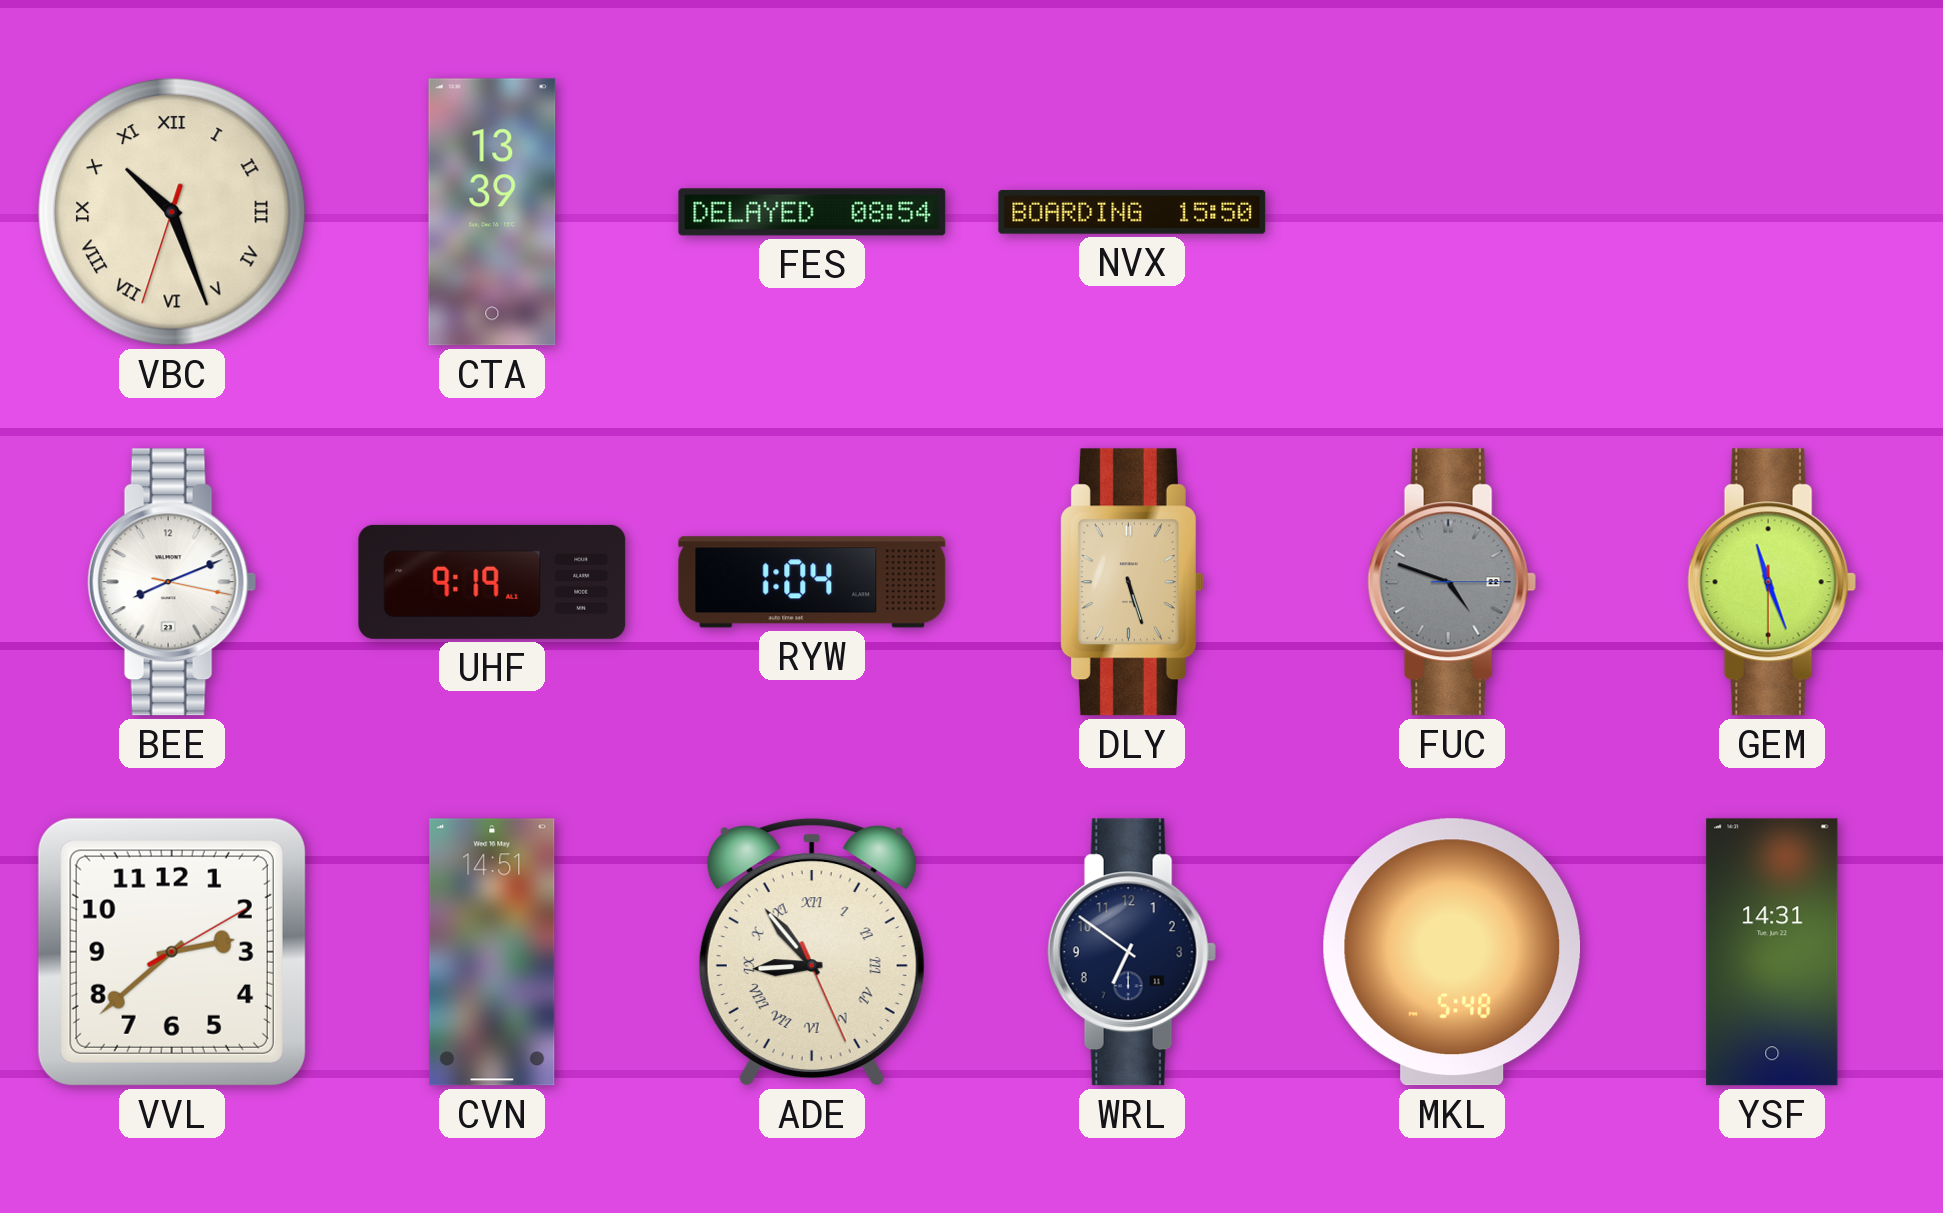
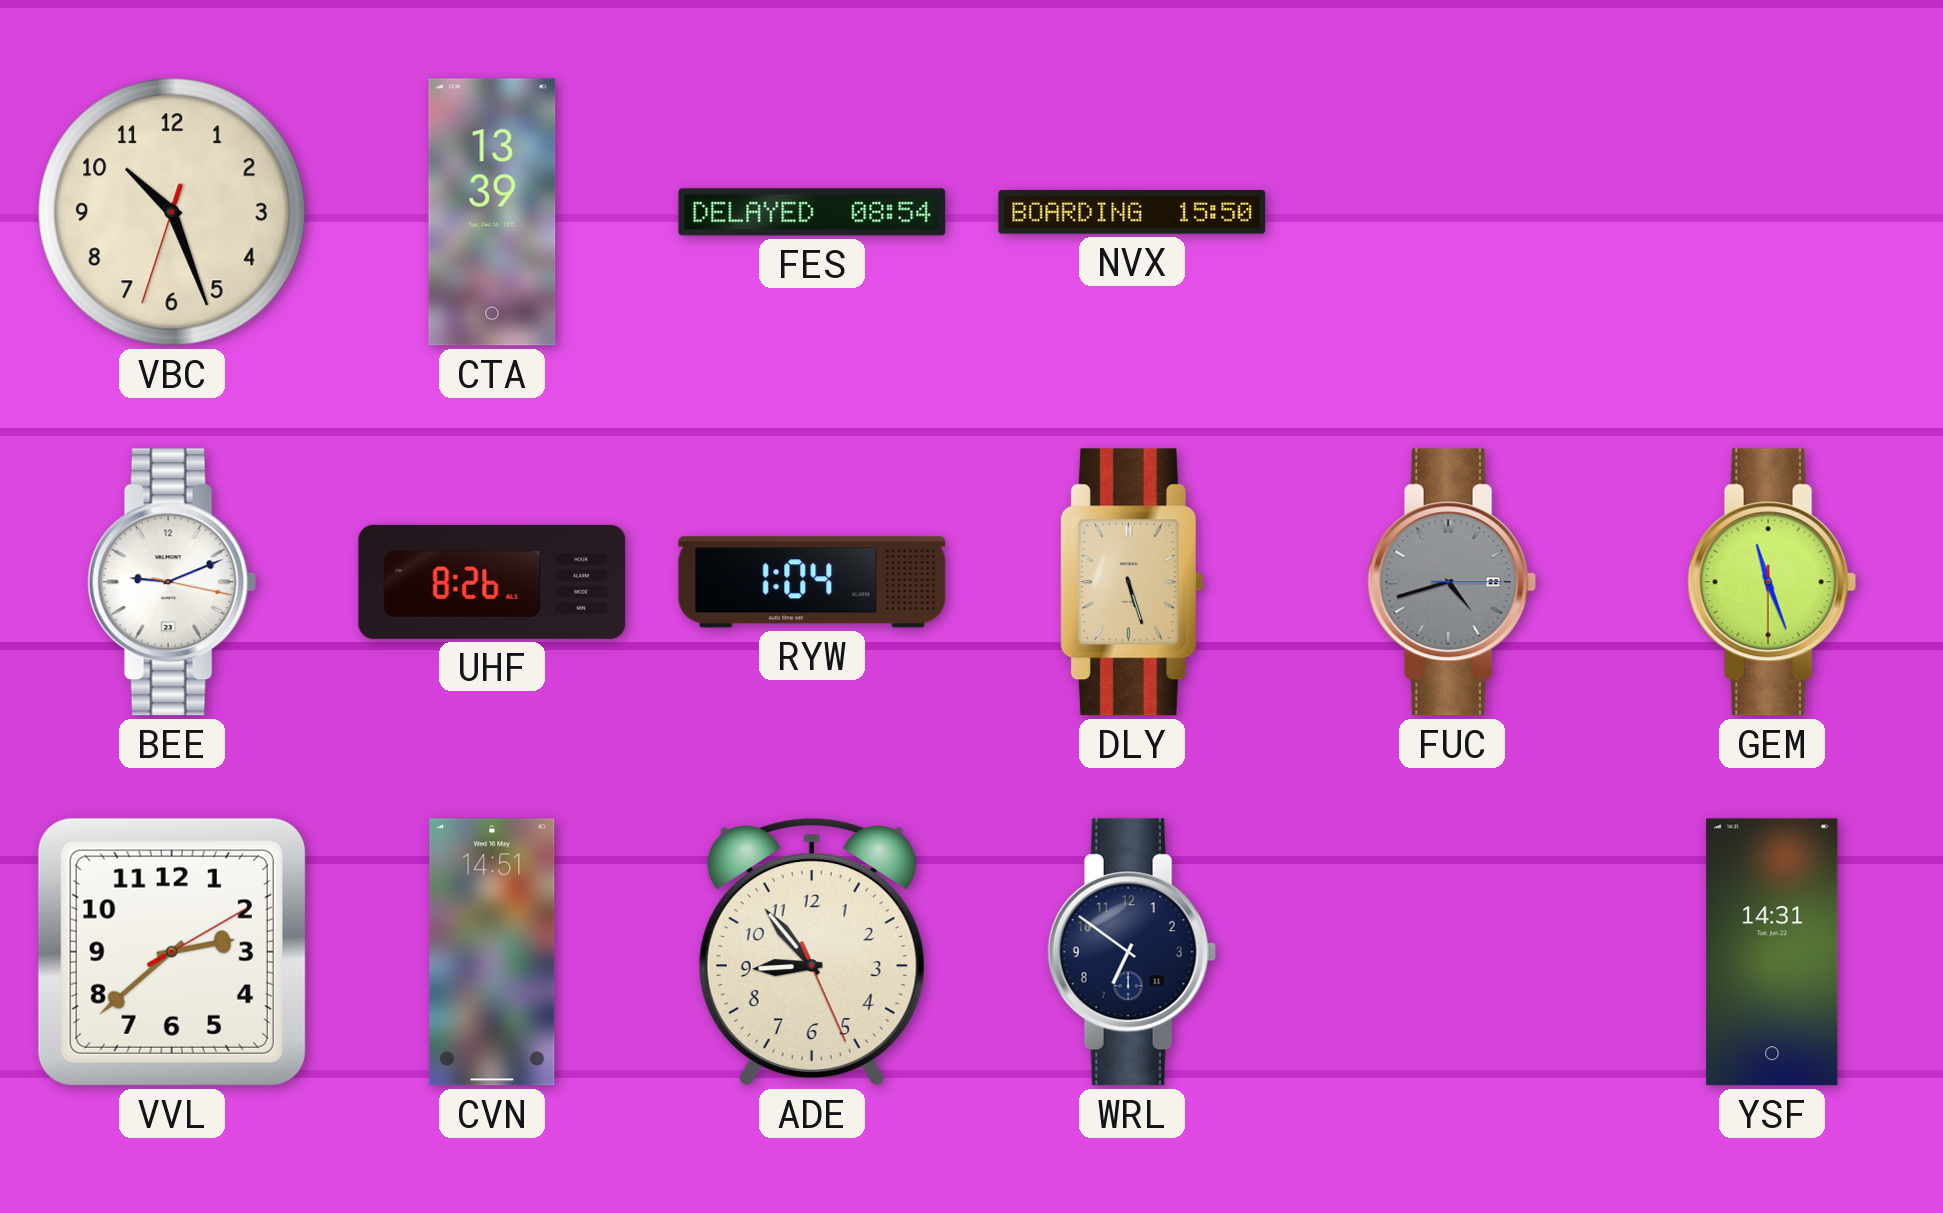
VBC numerals: Roman -> Arabic
BEE: 8:11 -> 9:11
UHF: 9:19 -> 8:26
FUC: 4:48 -> 4:42
ADE numerals: Roman -> Arabic
MKL: 5:48 -> none
